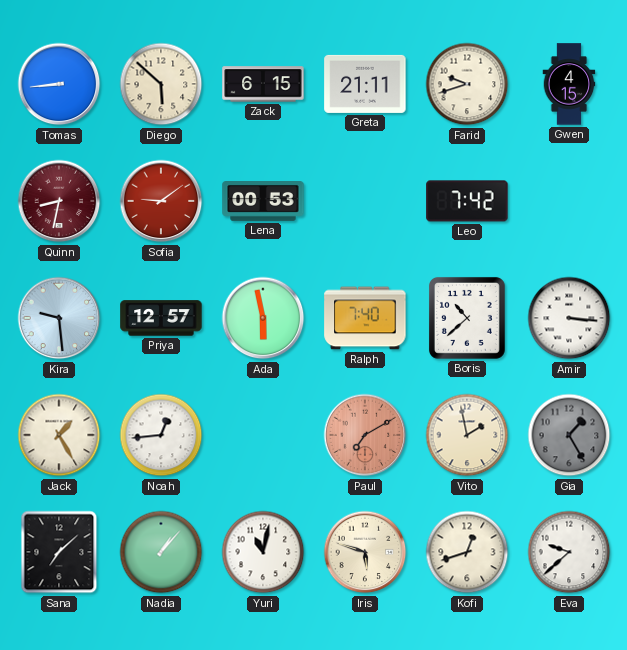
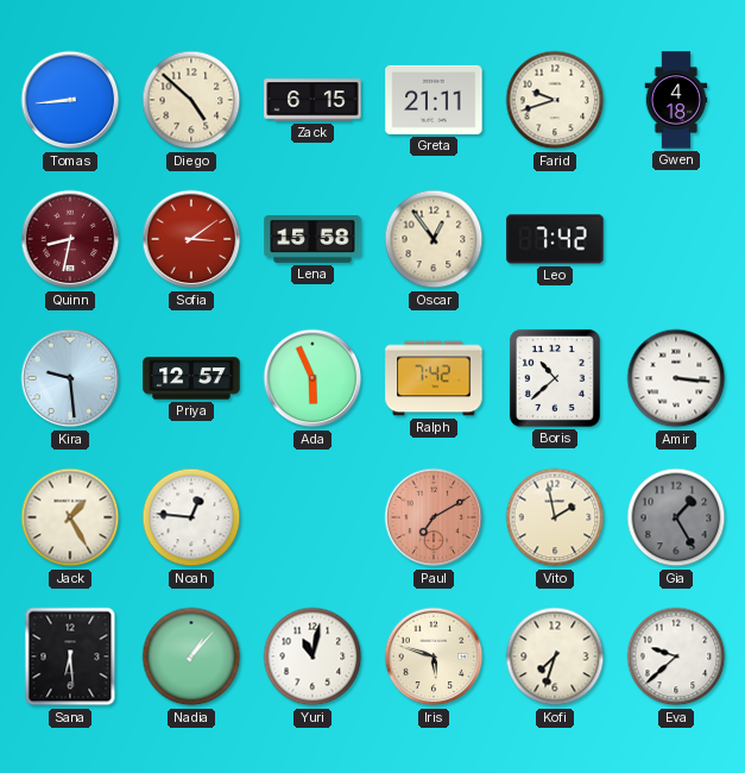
Diego: 5:52 -> 4:52
Gwen: 4:15 -> 4:18
Sofia: 9:09 -> 3:09
Lena: 00:53 -> 15:58
Oscar: none -> 12:54
Ada: 5:58 -> 5:56
Ralph: 7:40 -> 7:42
Noah: 12:44 -> 12:46
Sana: 7:08 -> 6:29
Kofi: 12:42 -> 7:33
